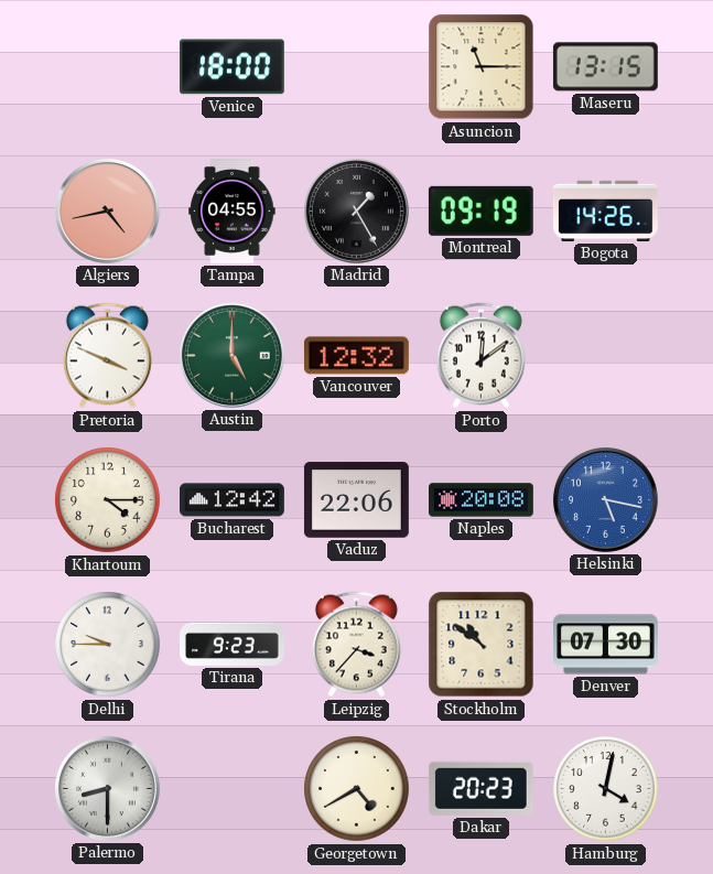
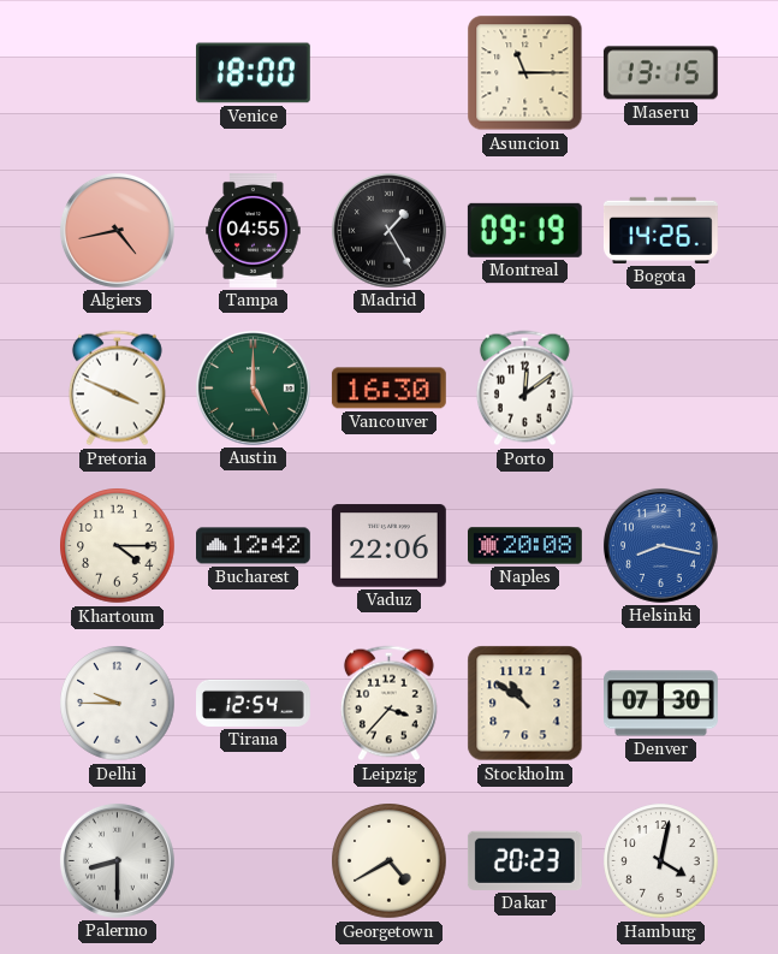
Vancouver: 12:32 -> 16:30
Helsinki: 5:17 -> 8:17
Tirana: 9:23 -> 12:54
